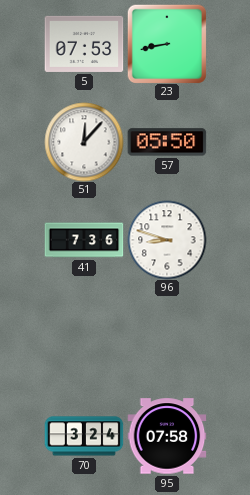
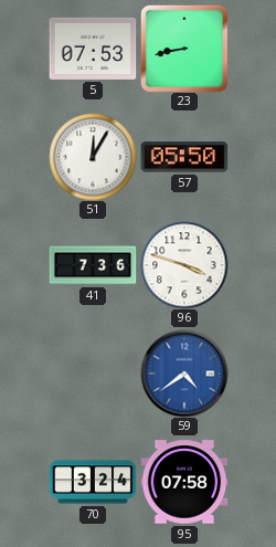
51: 12:07 -> 12:05
96: 8:48 -> 3:48
59: none -> 4:39
